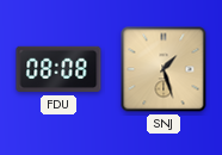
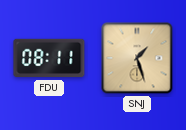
FDU: 08:08 -> 08:11
